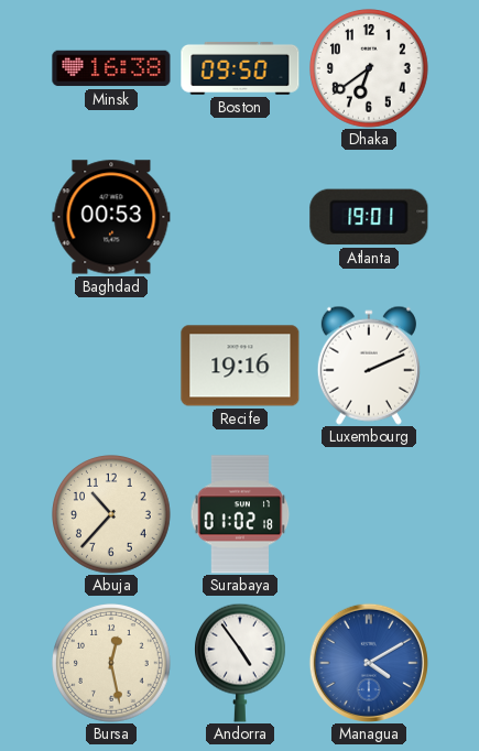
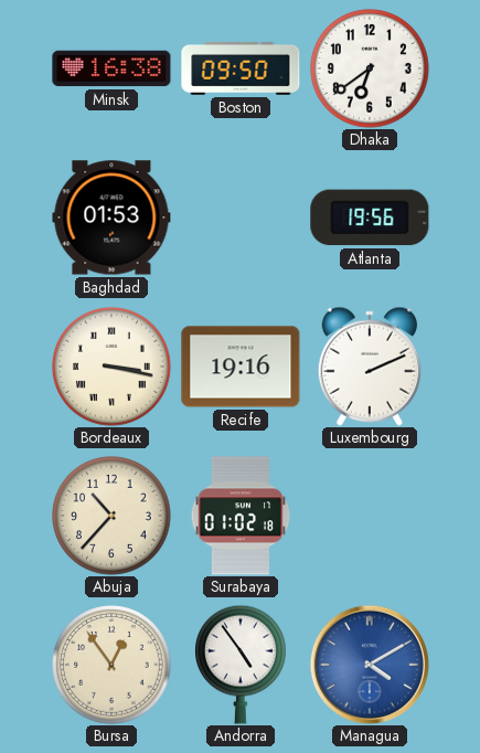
Baghdad: 00:53 -> 01:53
Atlanta: 19:01 -> 19:56
Bordeaux: none -> 3:17
Bursa: 12:28 -> 12:54
